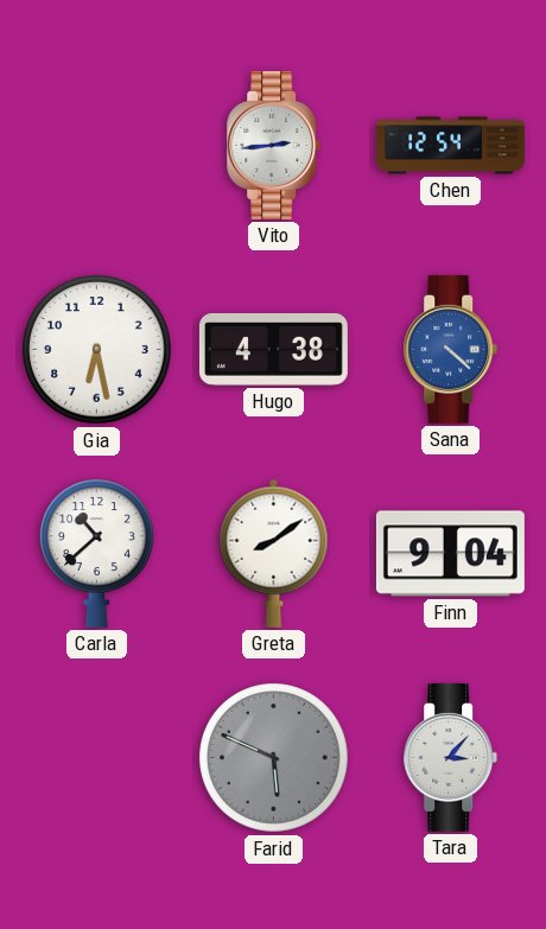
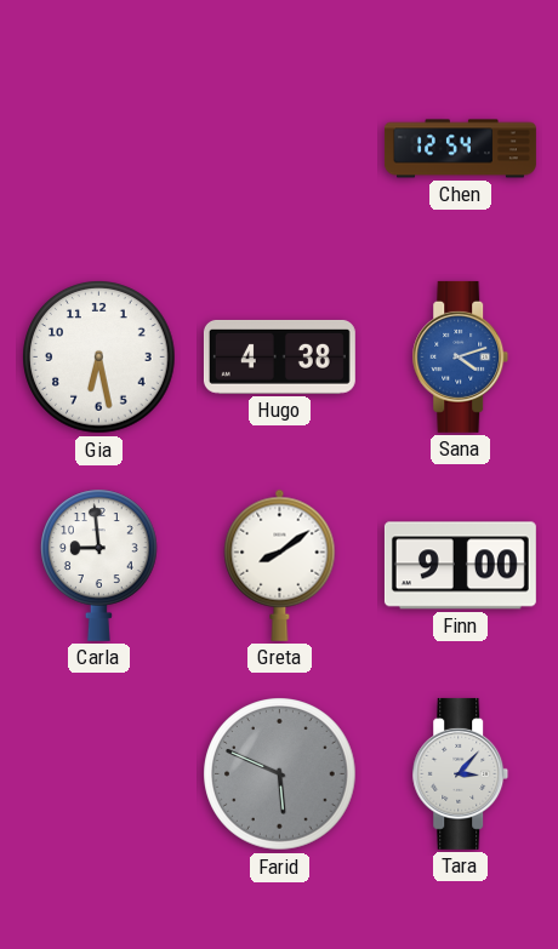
Vito: 2:44 -> none
Sana: 4:22 -> 4:12
Carla: 10:38 -> 8:59
Finn: 9:04 -> 9:00
